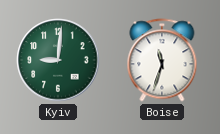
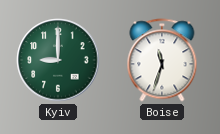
Kyiv: 9:01 -> 9:00
